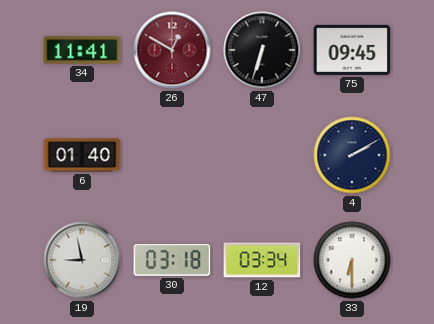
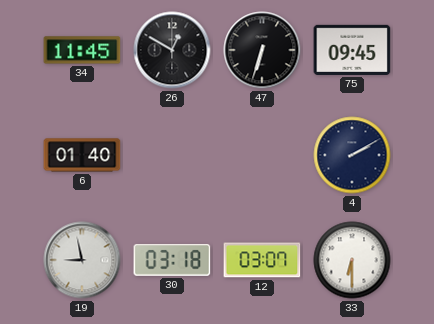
34: 11:41 -> 11:45
26 dial: burgundy -> black
12: 03:34 -> 03:07
